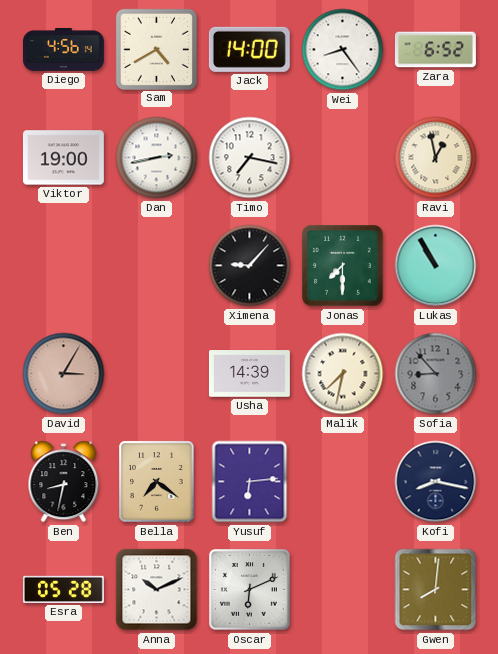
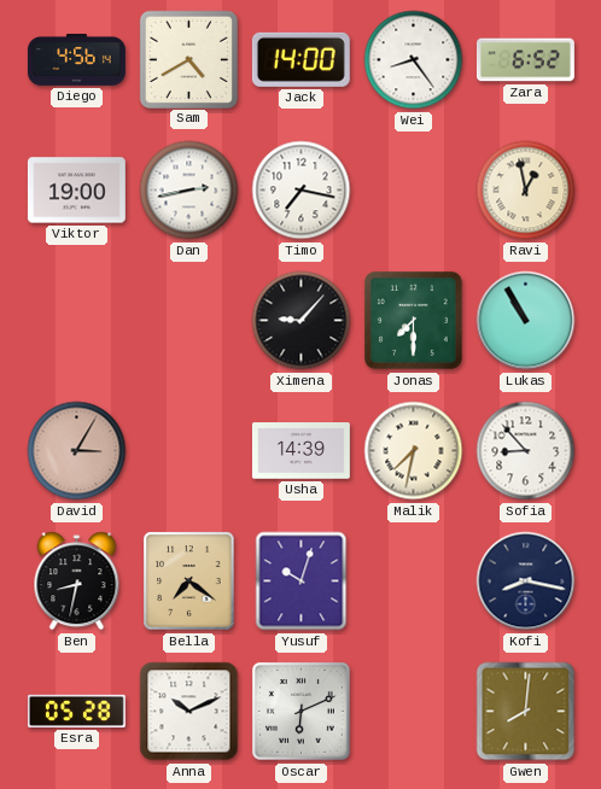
Sofia dial: grey -> white
Yusuf: 6:14 -> 10:03
